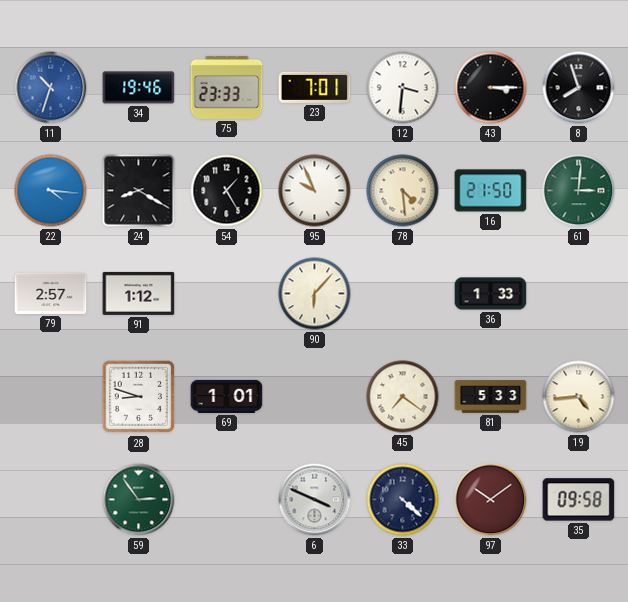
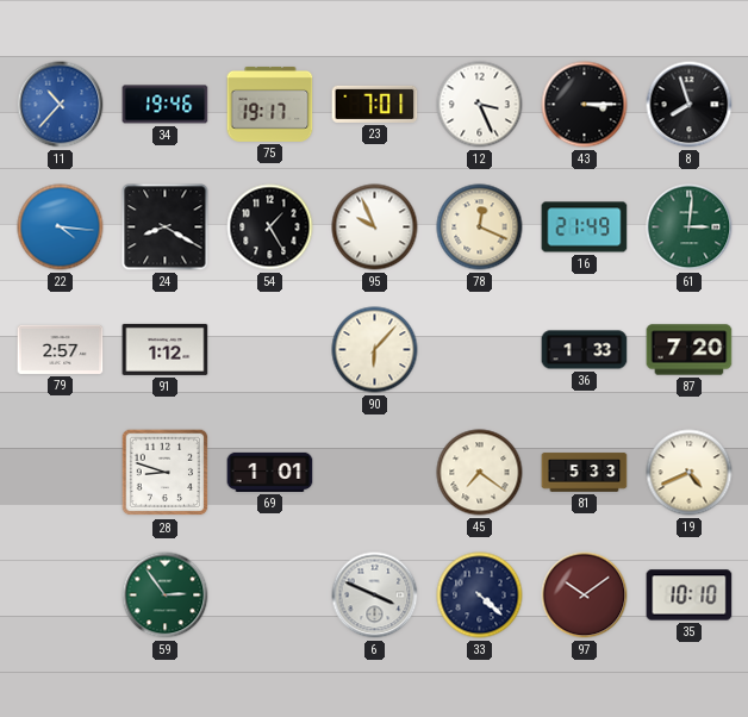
11: 10:33 -> 10:37
75: 23:33 -> 19:17
12: 3:31 -> 3:26
78: 4:29 -> 12:19
16: 21:50 -> 21:49
87: none -> 7:20
19: 4:44 -> 4:41
35: 09:58 -> 10:10
